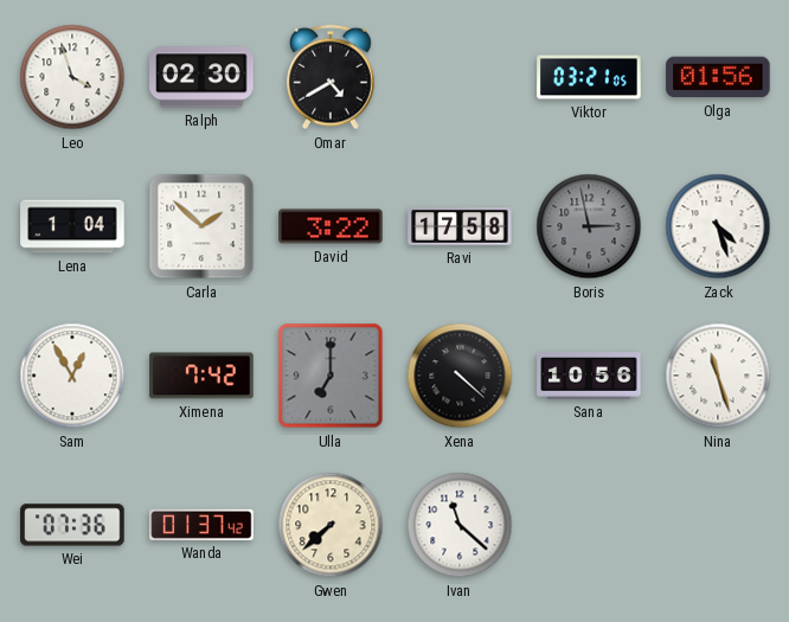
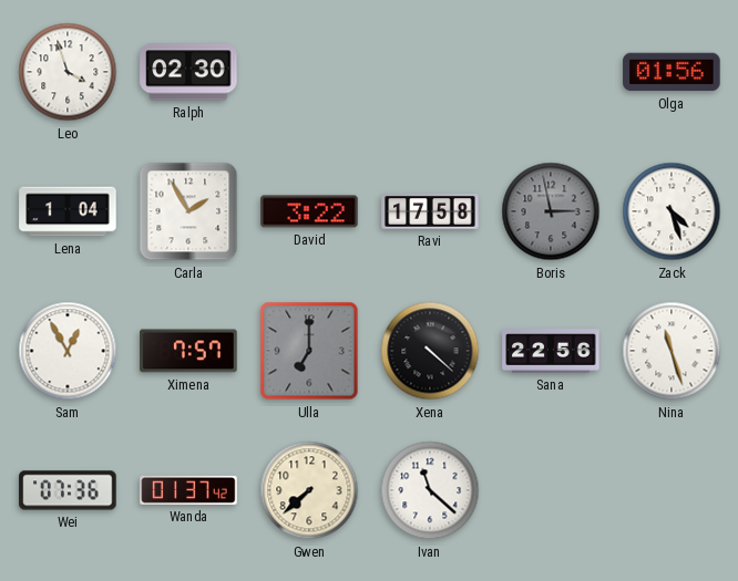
Omar: 4:40 -> none
Viktor: 03:21 -> none
Carla: 1:52 -> 1:55
Ximena: 7:42 -> 7:57
Sana: 10:56 -> 22:56
